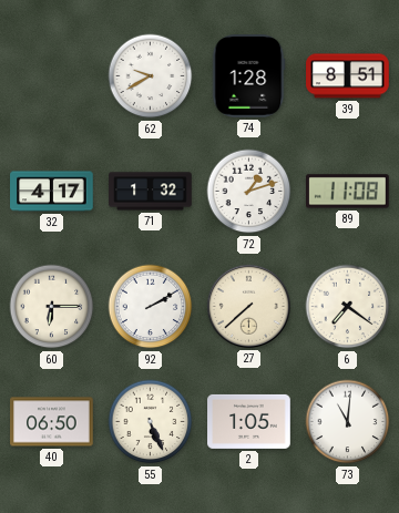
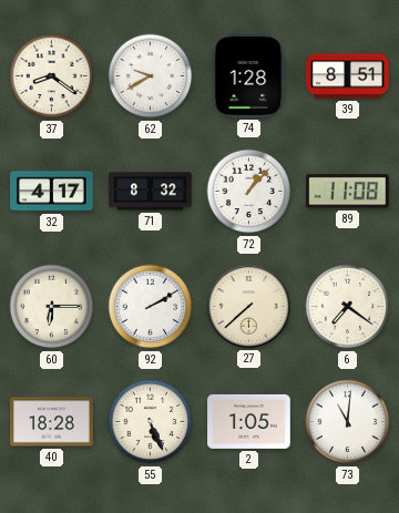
37: none -> 8:21
71: 1:32 -> 8:32
72: 1:12 -> 1:07
40: 06:50 -> 18:28
